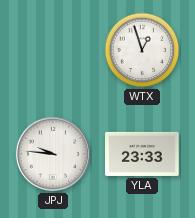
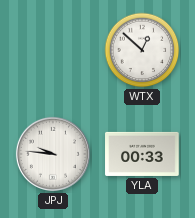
WTX: 12:57 -> 12:52
YLA: 23:33 -> 00:33
